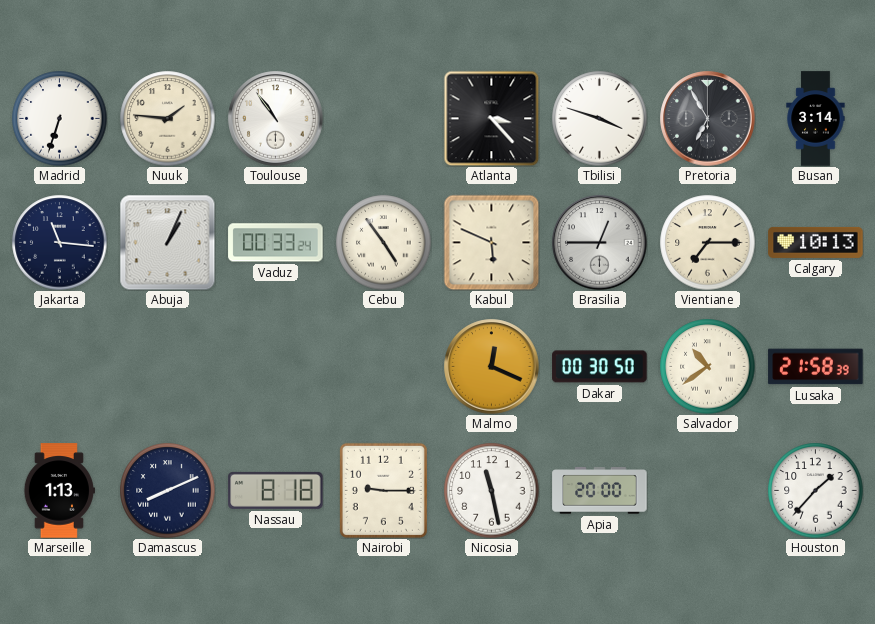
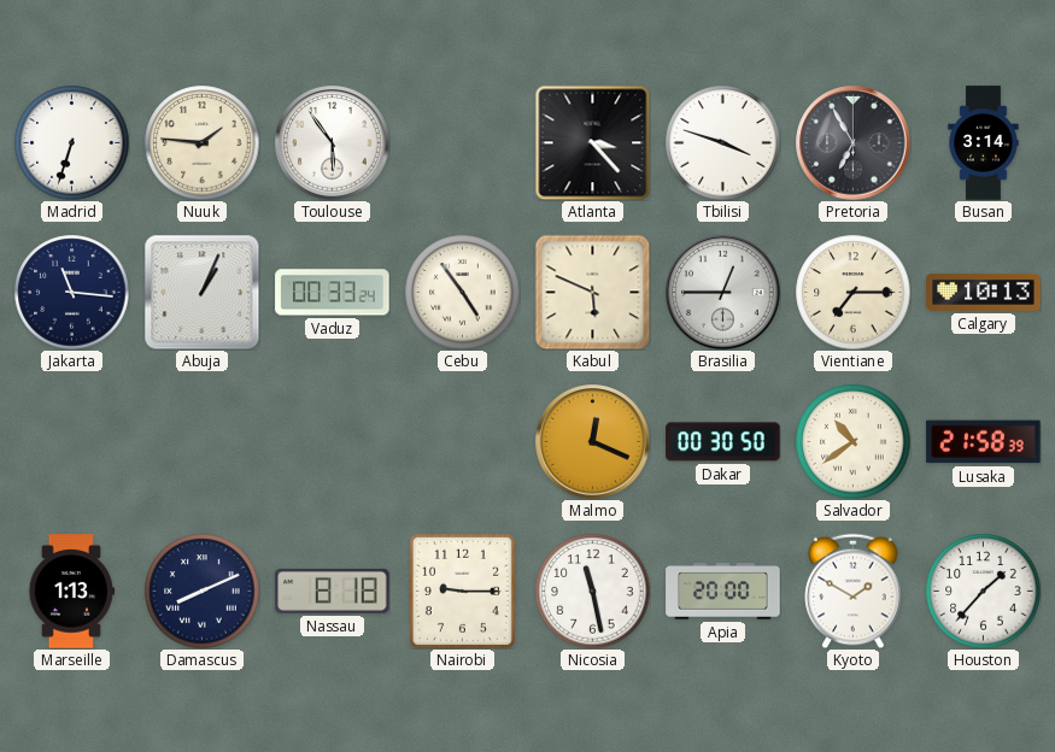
Toulouse: 10:54 -> 5:54
Kyoto: none -> 1:50
